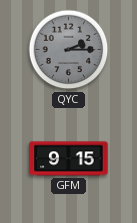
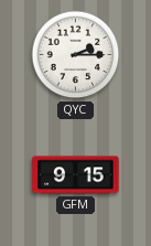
QYC dial: grey -> white
